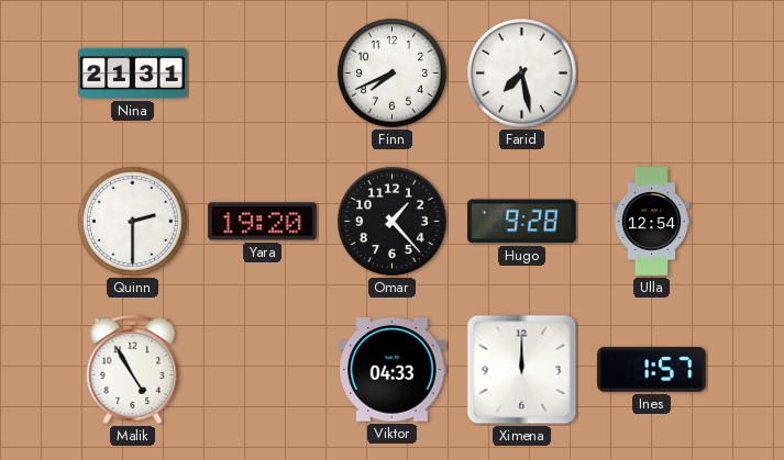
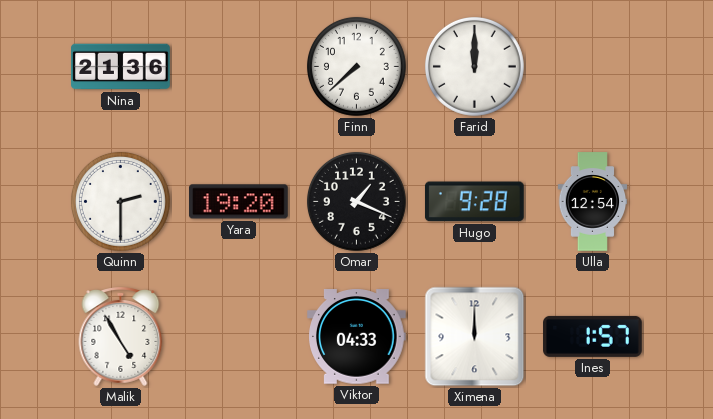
Nina: 21:31 -> 21:36
Finn: 7:41 -> 7:38
Farid: 7:28 -> 12:00
Omar: 1:23 -> 1:19
